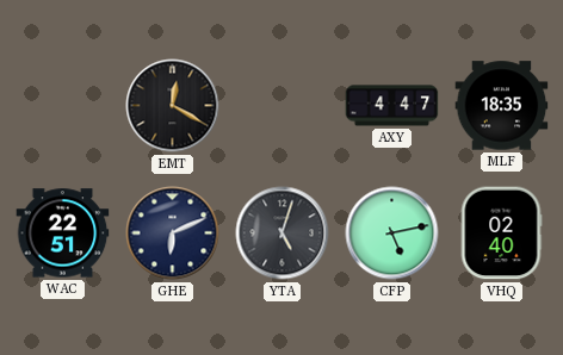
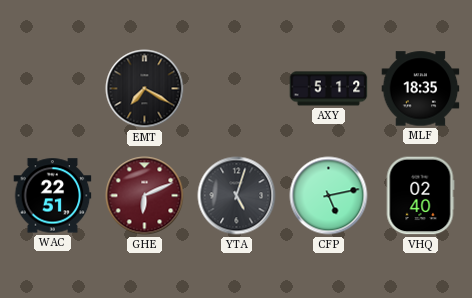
EMT: 12:20 -> 7:20
AXY: 4:47 -> 5:12
GHE dial: navy -> burgundy
